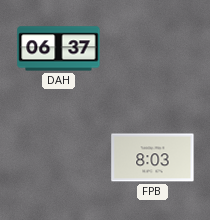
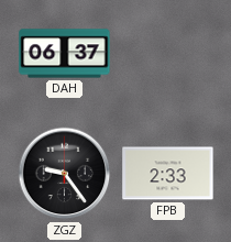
ZGZ: none -> 9:24
FPB: 8:03 -> 2:33
